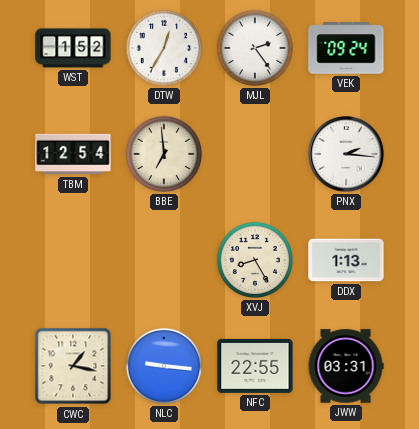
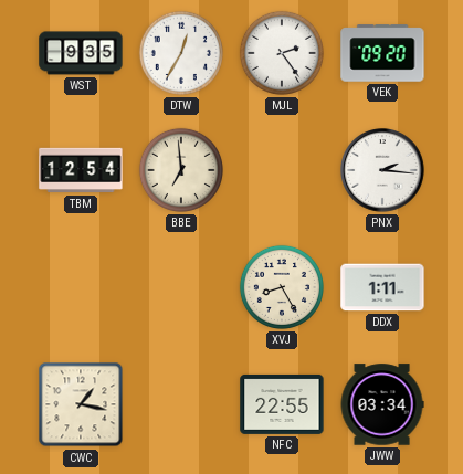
WST: 1:52 -> 9:35
VEK: 09:24 -> 09:20
DDX: 1:13 -> 1:11
NLC: 9:16 -> none
JWW: 03:31 -> 03:34
